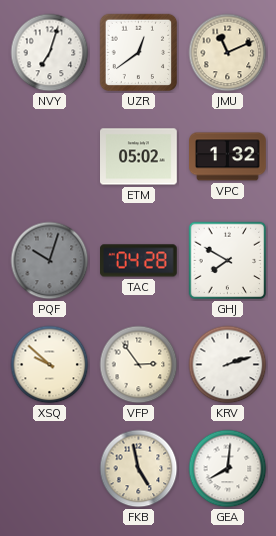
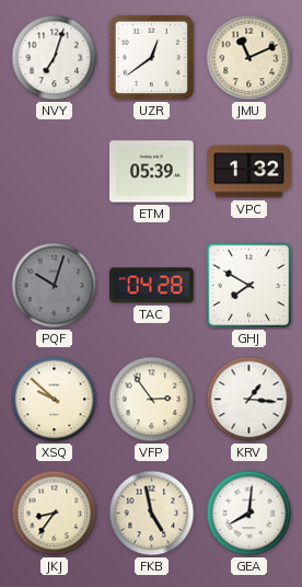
ETM: 05:02 -> 05:39
KRV: 2:12 -> 1:16
JKJ: none -> 8:36
